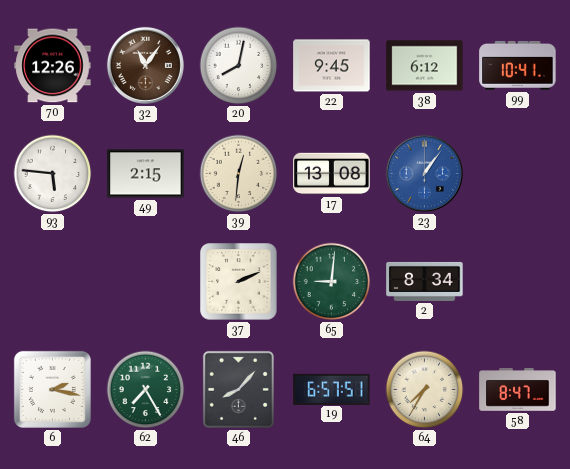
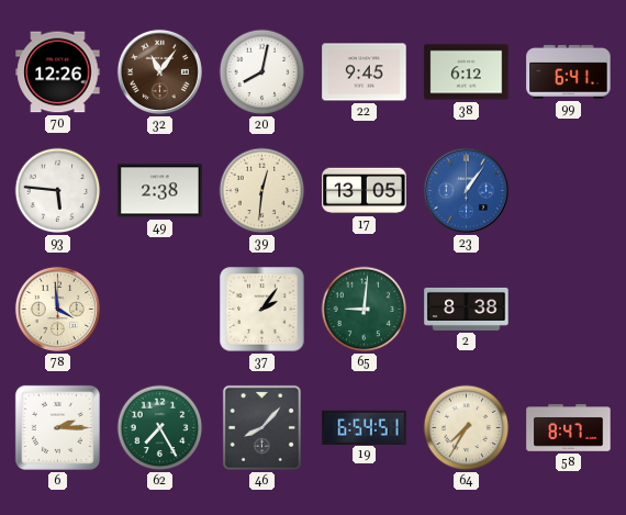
99: 10:41 -> 6:41
49: 2:15 -> 2:38
17: 13:08 -> 13:05
78: none -> 3:59
37: 2:11 -> 2:06
2: 8:34 -> 8:38
6: 2:17 -> 2:15
19: 6:57 -> 6:54
